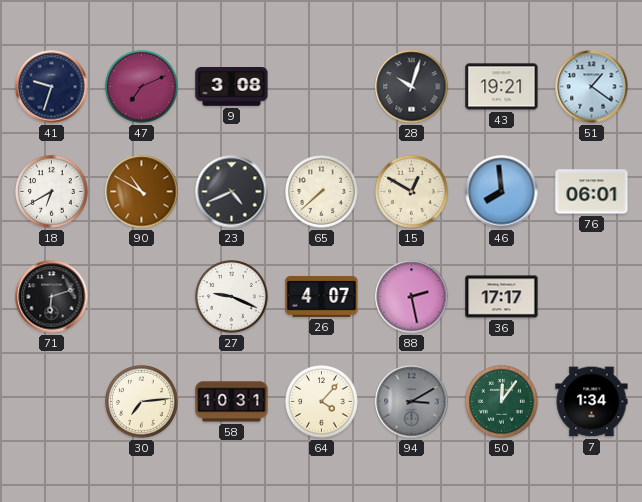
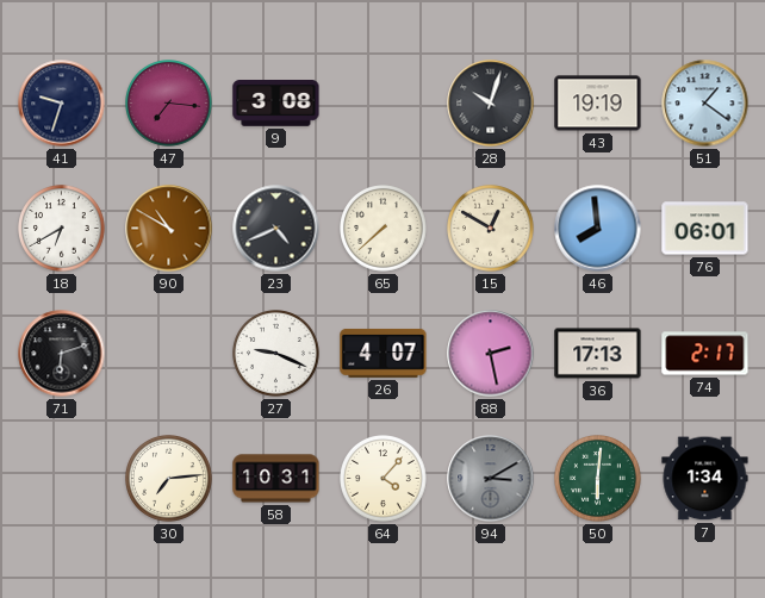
47: 7:11 -> 7:16
43: 19:21 -> 19:19
36: 17:17 -> 17:13
74: none -> 2:17
50: 12:06 -> 6:01
